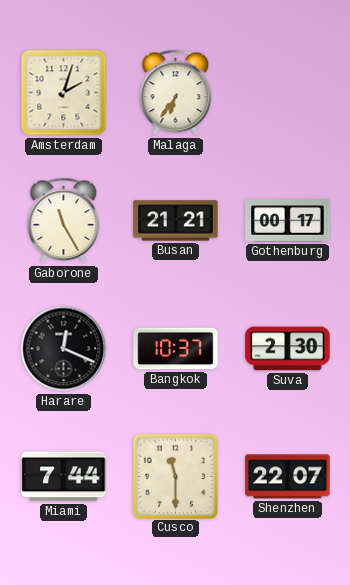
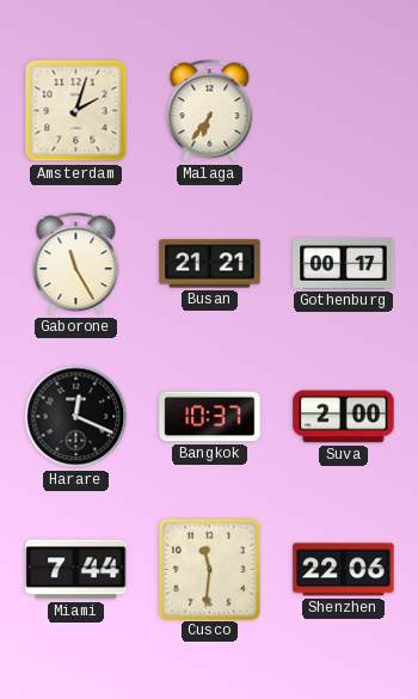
Suva: 2:30 -> 2:00
Cusco: 11:30 -> 11:31
Shenzhen: 22:07 -> 22:06
